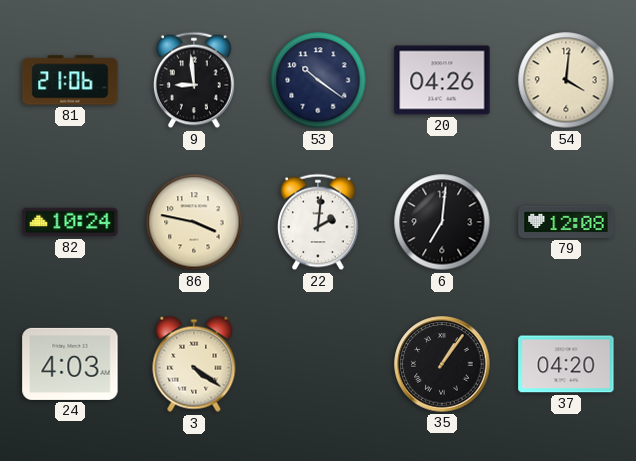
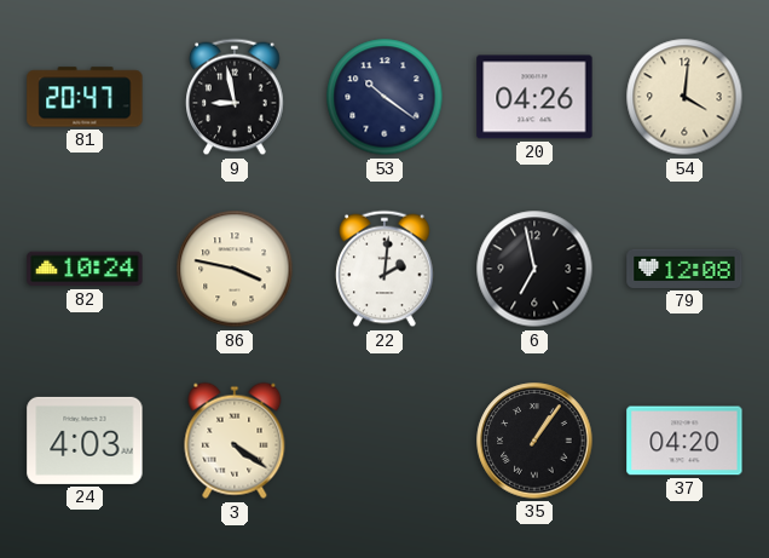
81: 21:06 -> 20:47
9: 8:59 -> 8:58
6: 7:01 -> 6:58
